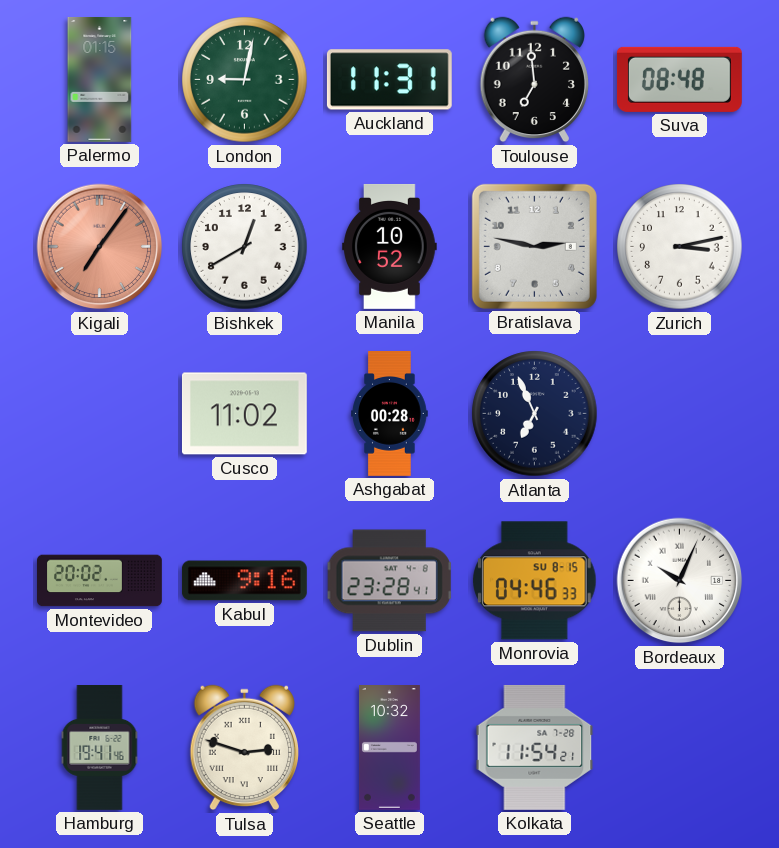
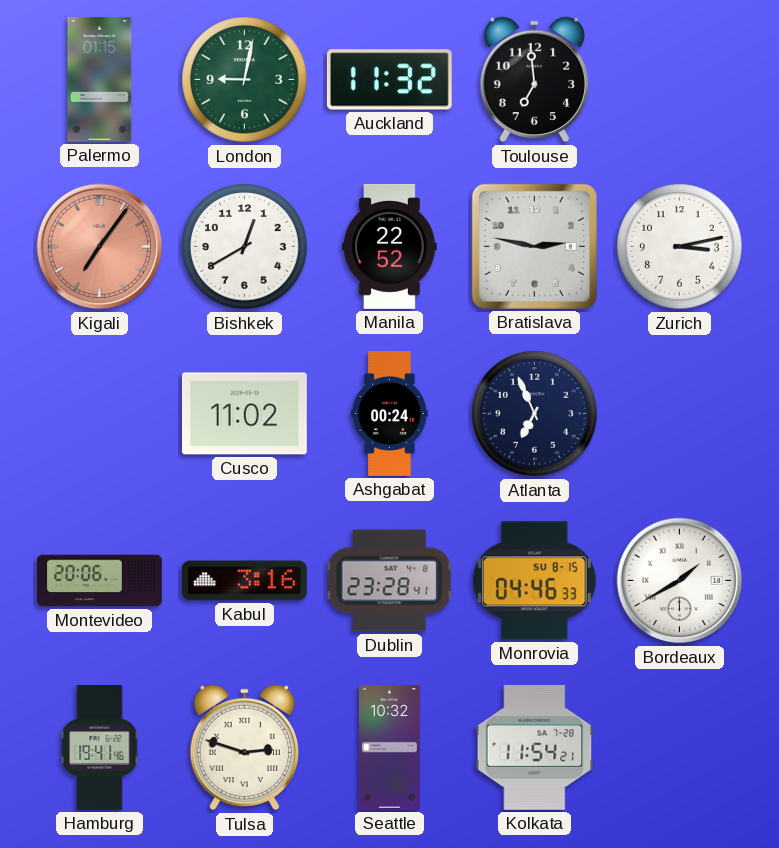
Auckland: 11:31 -> 11:32
Suva: 08:48 -> none
Manila: 10:52 -> 22:52
Ashgabat: 00:28 -> 00:24
Montevideo: 20:02 -> 20:06
Kabul: 9:16 -> 3:16
Bordeaux: 10:04 -> 1:40
